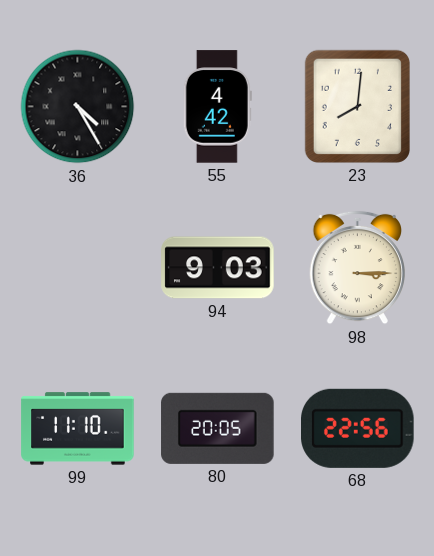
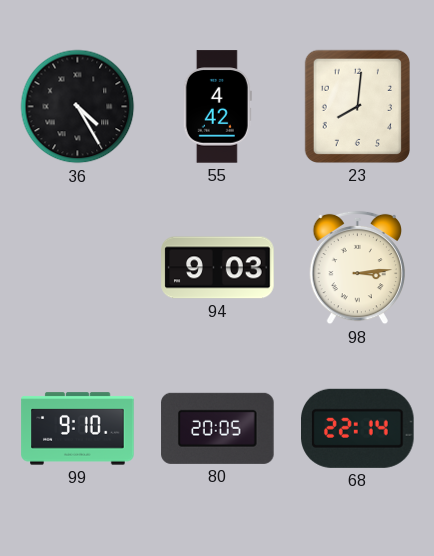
98: 3:15 -> 3:14
99: 11:10 -> 9:10
68: 22:56 -> 22:14
